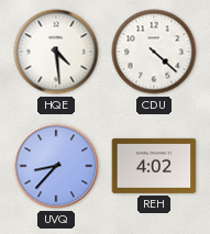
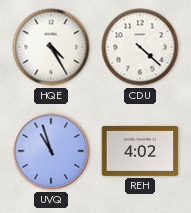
HQE: 4:29 -> 4:25
UVQ: 8:37 -> 10:57
